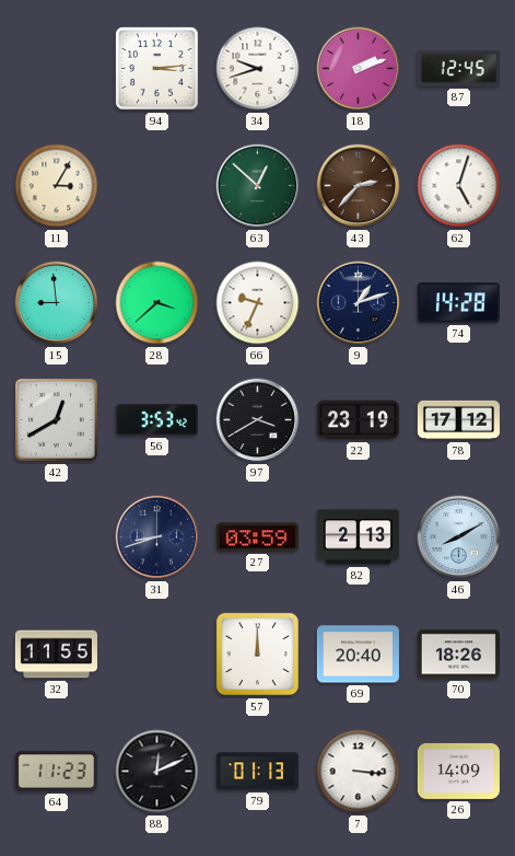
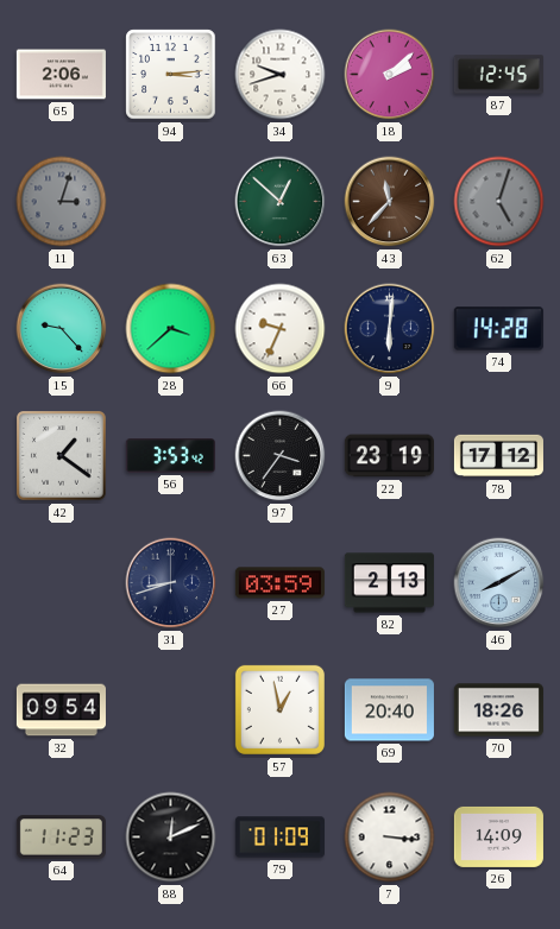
65: none -> 2:06
18: 2:12 -> 2:08
11: 3:05 -> 3:03
11 dial: cream -> grey
43: 2:37 -> 11:37
62 dial: white -> grey
15: 8:59 -> 9:23
9: 1:12 -> 6:01
42: 12:40 -> 1:21
97: 3:40 -> 3:36
32: 11:55 -> 09:54
57: 12:00 -> 12:58
79: 01:13 -> 01:09
